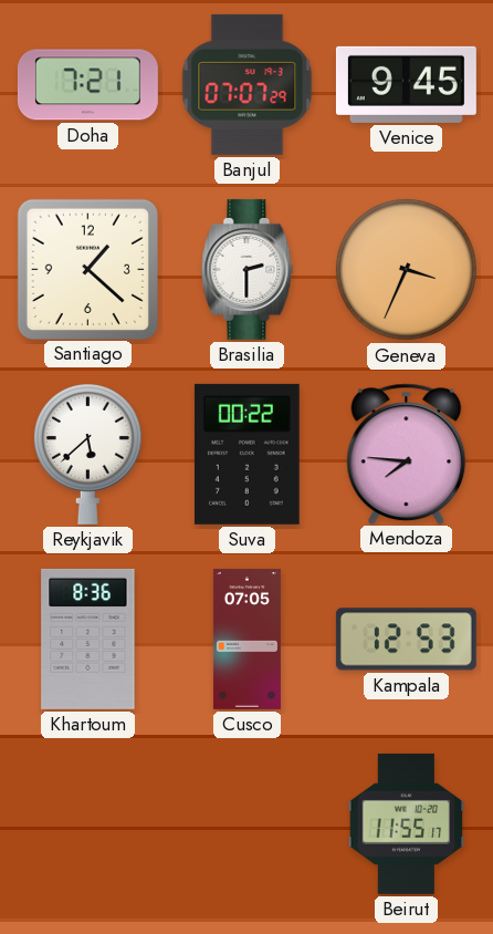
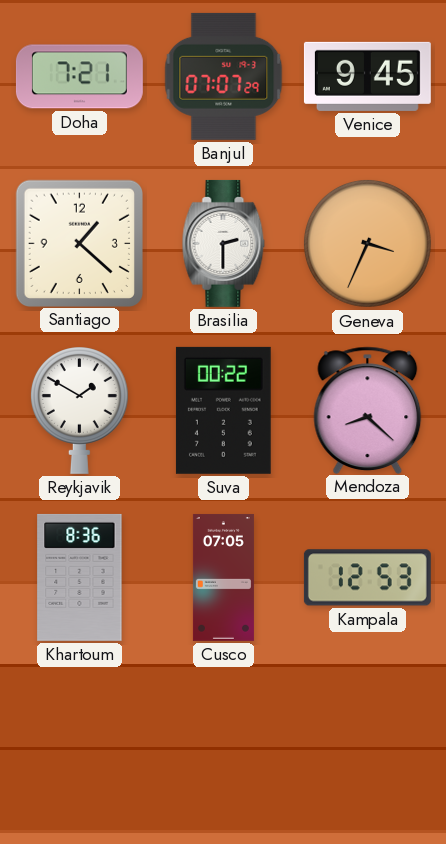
Reykjavik: 5:38 -> 1:50
Mendoza: 7:46 -> 8:22
Beirut: 11:55 -> none
